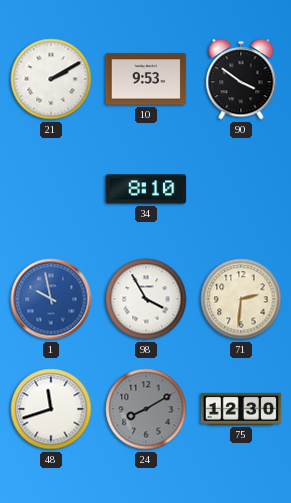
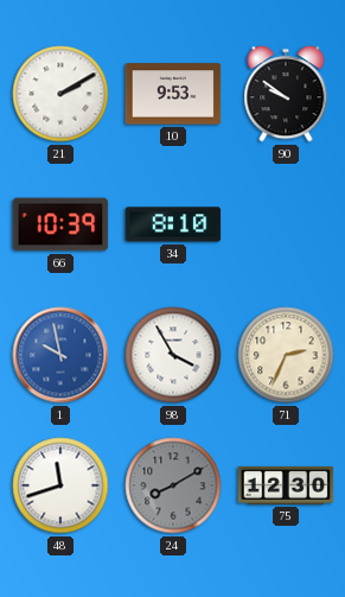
90: 3:51 -> 9:51
66: none -> 10:39
71: 2:31 -> 2:34
